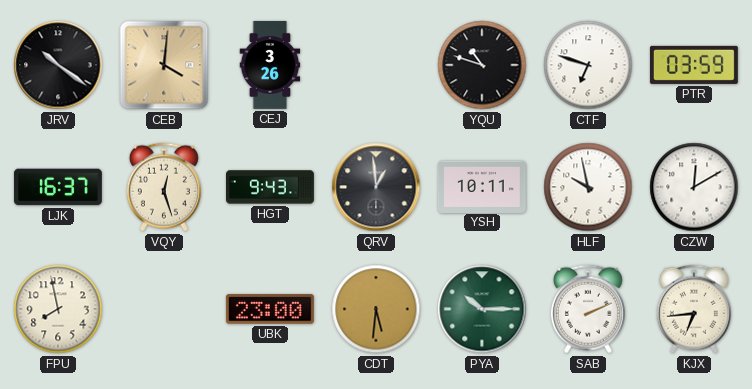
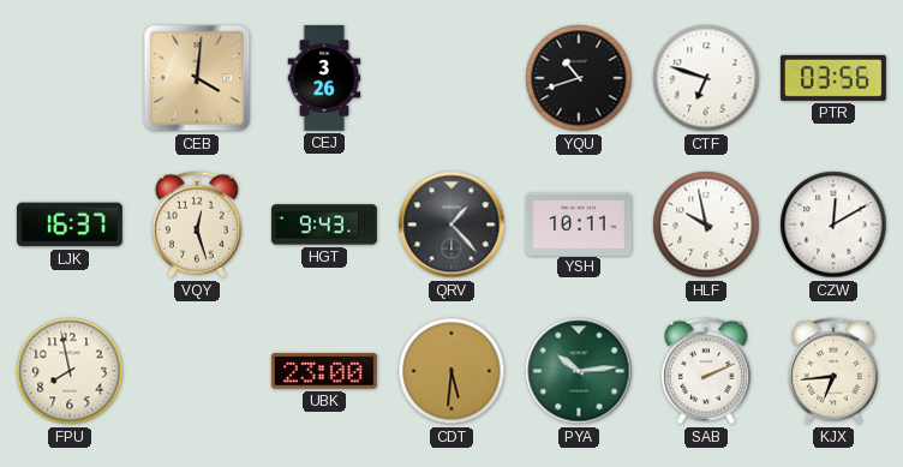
JRV: 10:21 -> none
YQU: 10:48 -> 10:42
PTR: 03:59 -> 03:56
QRV: 12:59 -> 1:23
PYA: 10:15 -> 10:14
